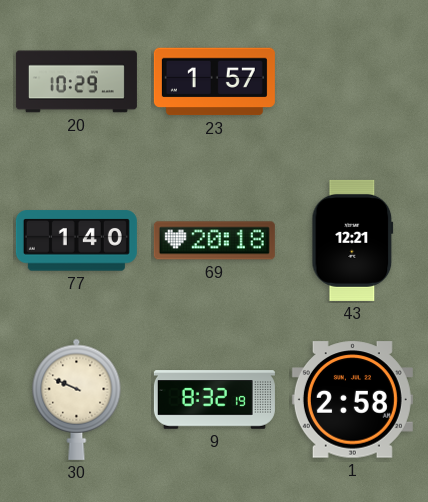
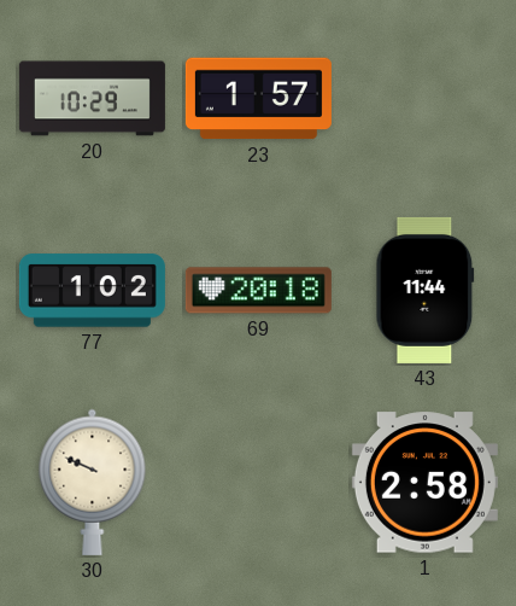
77: 1:40 -> 1:02
43: 12:21 -> 11:44
9: 8:32 -> none
